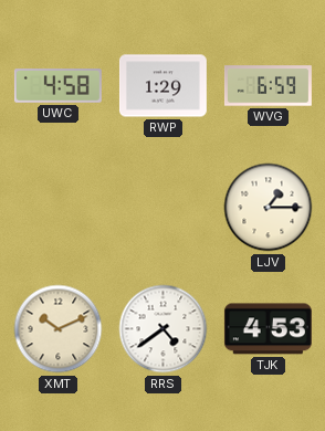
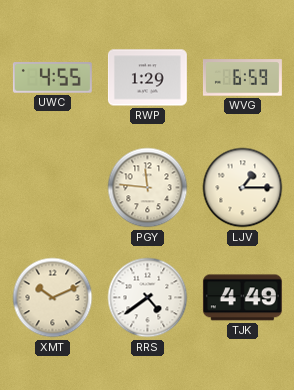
UWC: 4:58 -> 4:55
PGY: none -> 11:46
TJK: 4:53 -> 4:49
